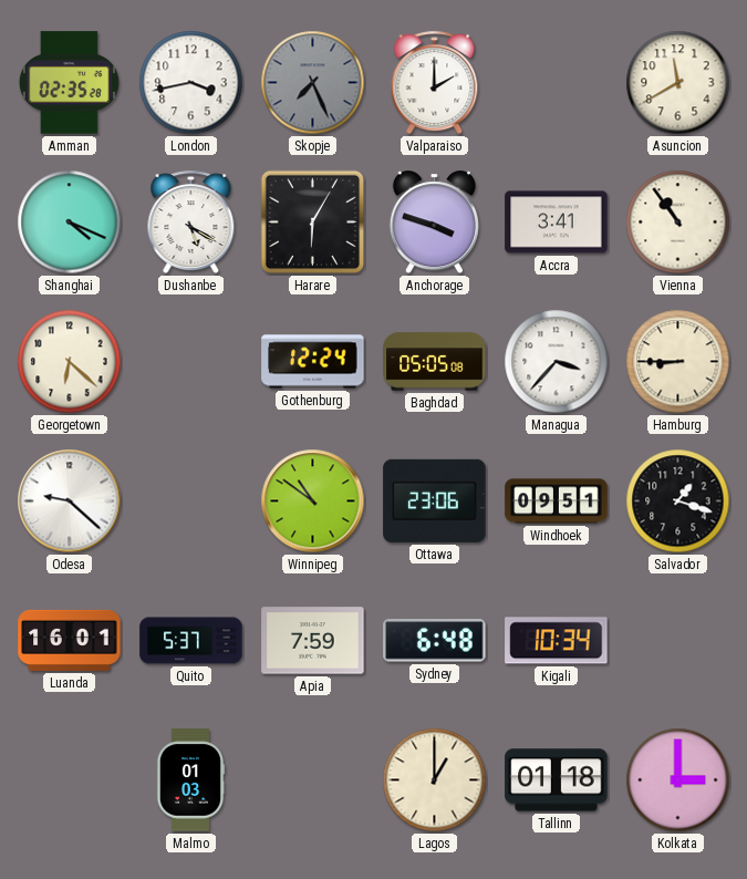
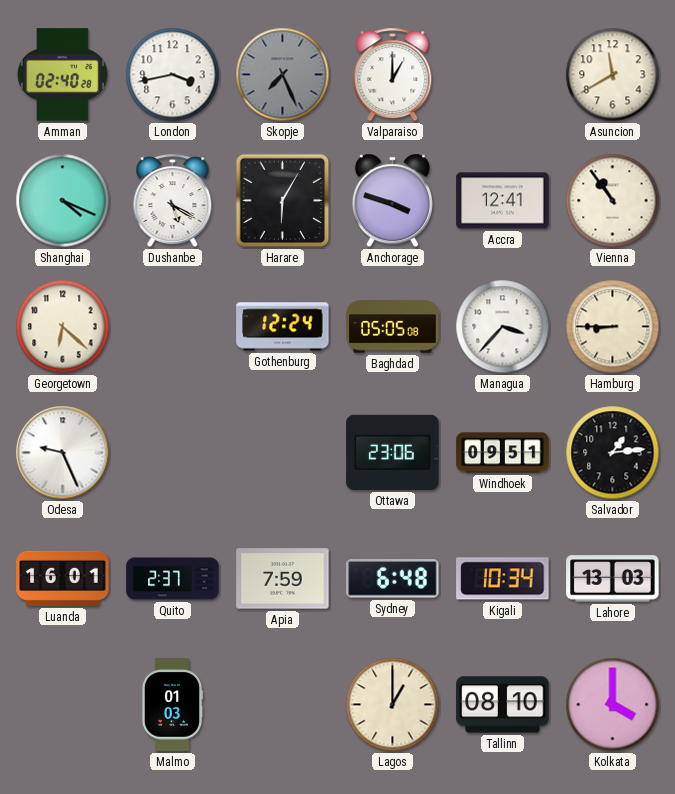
Amman: 02:35 -> 02:40
Valparaiso: 2:00 -> 1:00
Accra: 3:41 -> 12:41
Odesa: 9:22 -> 9:26
Winnipeg: 10:51 -> none
Salvador: 1:18 -> 1:14
Quito: 5:37 -> 2:37
Lahore: none -> 13:03
Tallinn: 01:18 -> 08:10
Kolkata: 3:00 -> 4:00
